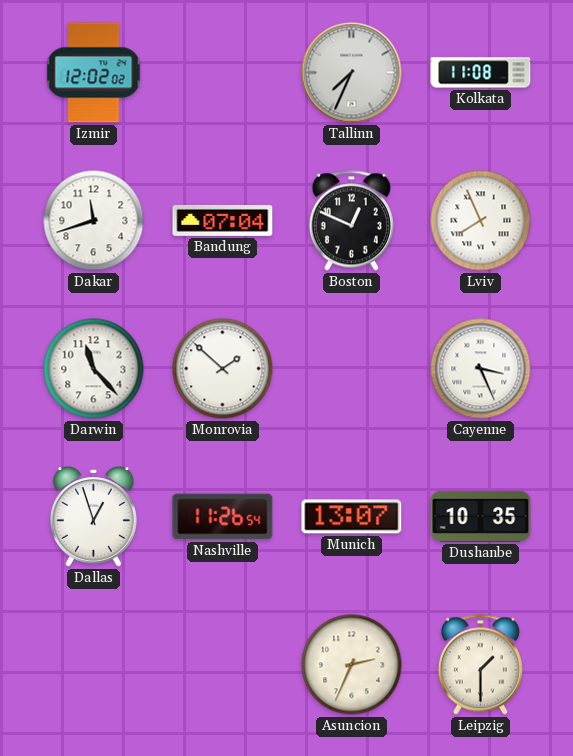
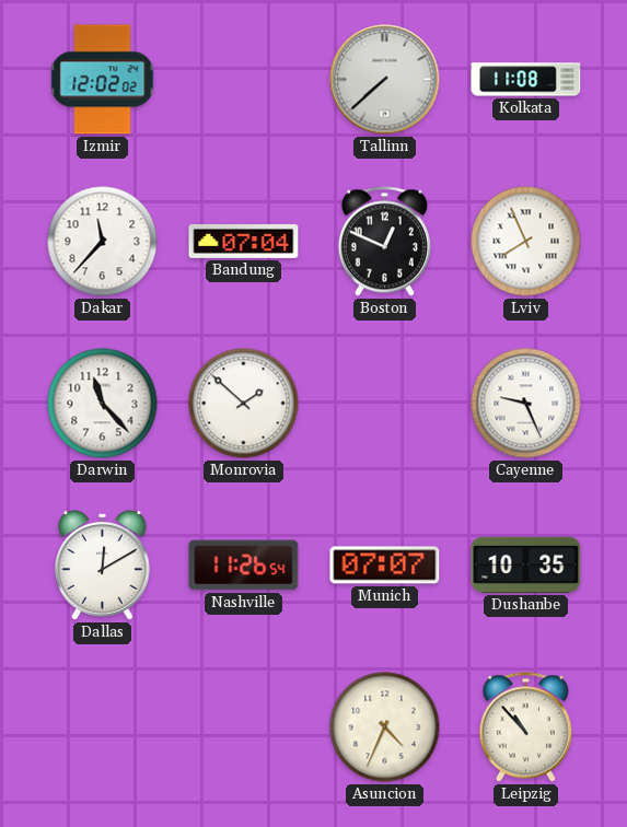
Tallinn: 7:34 -> 7:38
Dakar: 11:42 -> 11:37
Cayenne: 3:26 -> 9:26
Dallas: 12:57 -> 12:10
Munich: 13:07 -> 07:07
Asuncion: 2:34 -> 4:34
Leipzig: 1:30 -> 10:53
